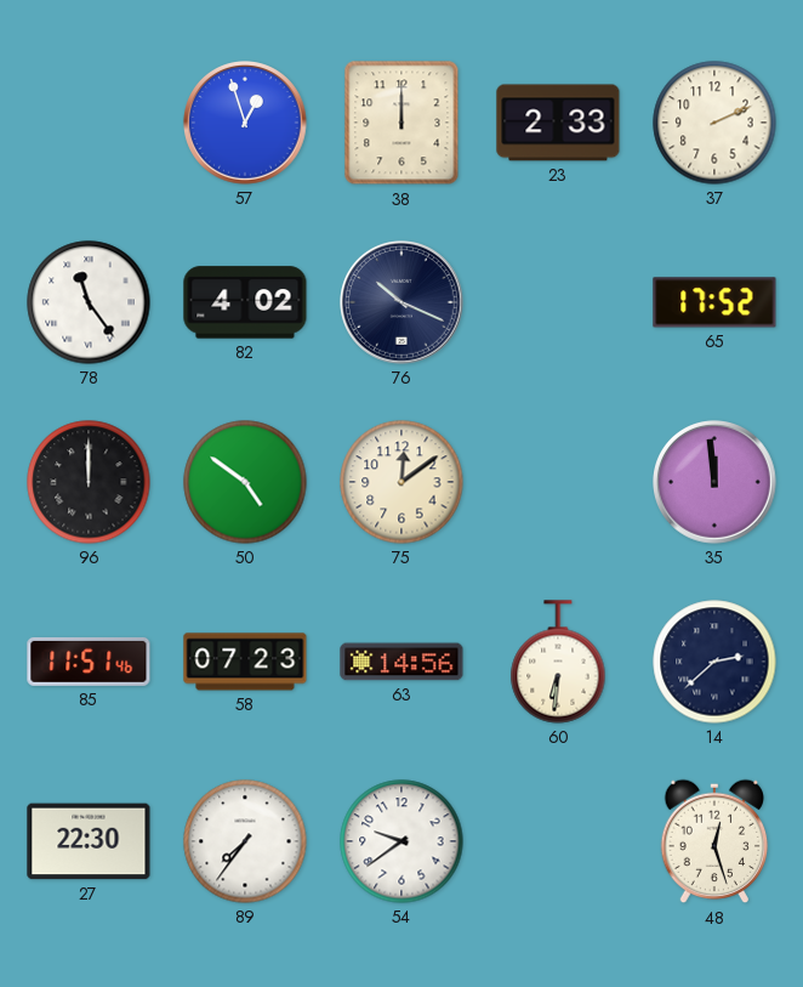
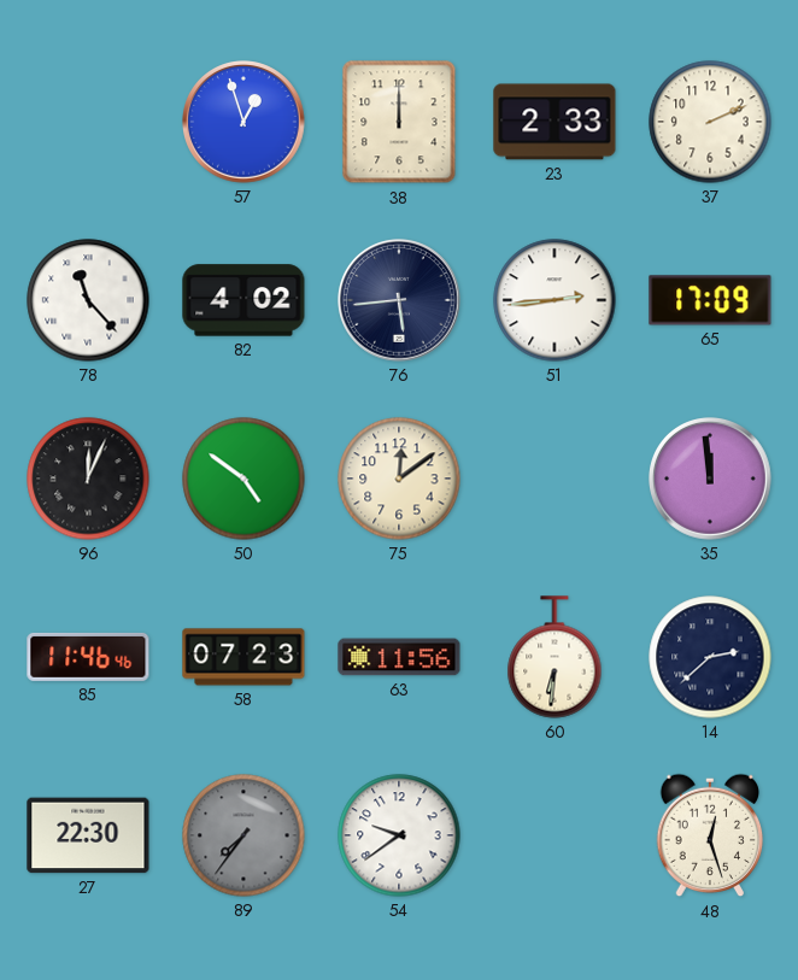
78: 11:24 -> 11:23
76: 10:19 -> 5:44
51: none -> 2:44
65: 17:52 -> 17:09
96: 12:00 -> 12:04
85: 11:51 -> 11:46
63: 14:56 -> 11:56
89 dial: white -> grey
